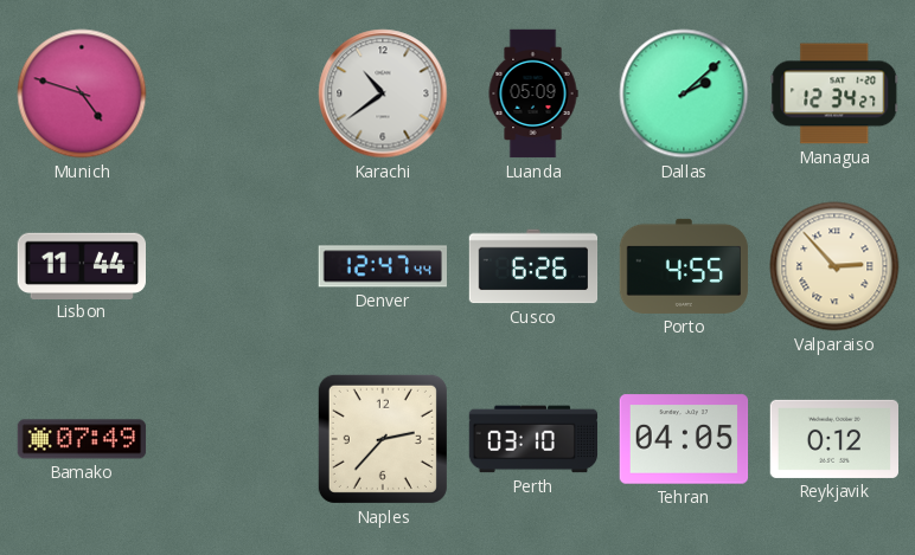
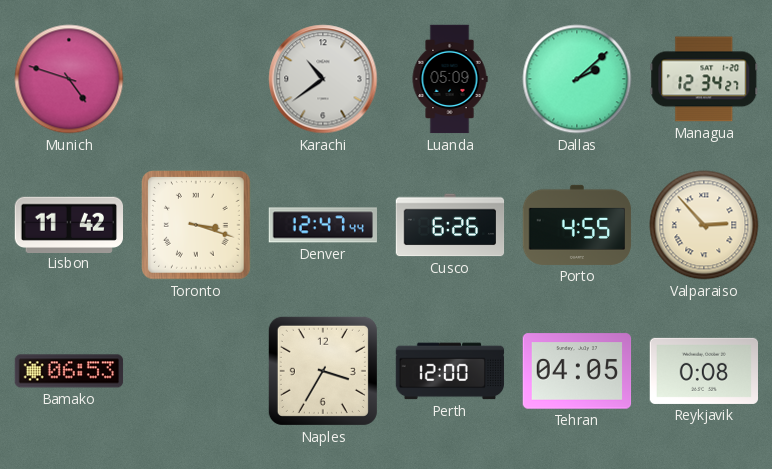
Lisbon: 11:44 -> 11:42
Toronto: none -> 3:18
Bamako: 07:49 -> 06:53
Naples: 2:37 -> 3:35
Perth: 03:10 -> 12:00
Reykjavik: 0:12 -> 0:08
